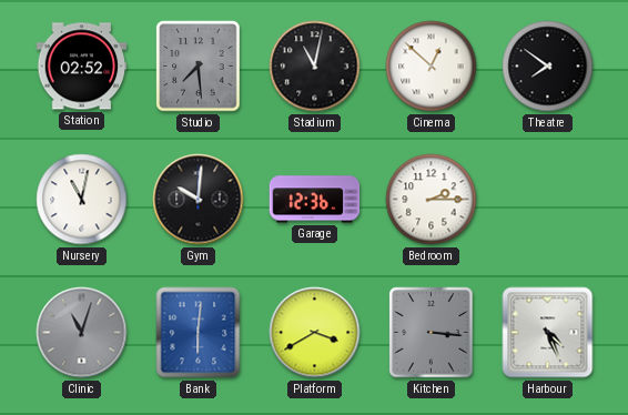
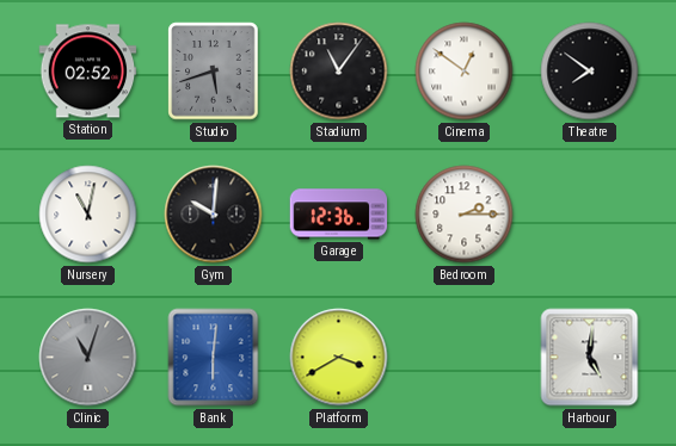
Studio: 7:29 -> 5:42
Stadium: 11:02 -> 11:06
Cinema: 12:52 -> 12:51
Kitchen: 3:16 -> none
Harbour: 4:26 -> 5:01
